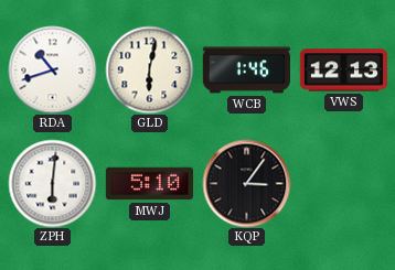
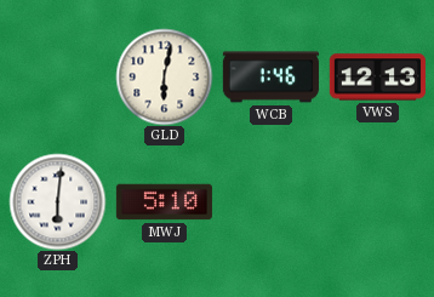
RDA: 10:42 -> none
KQP: 3:06 -> none
